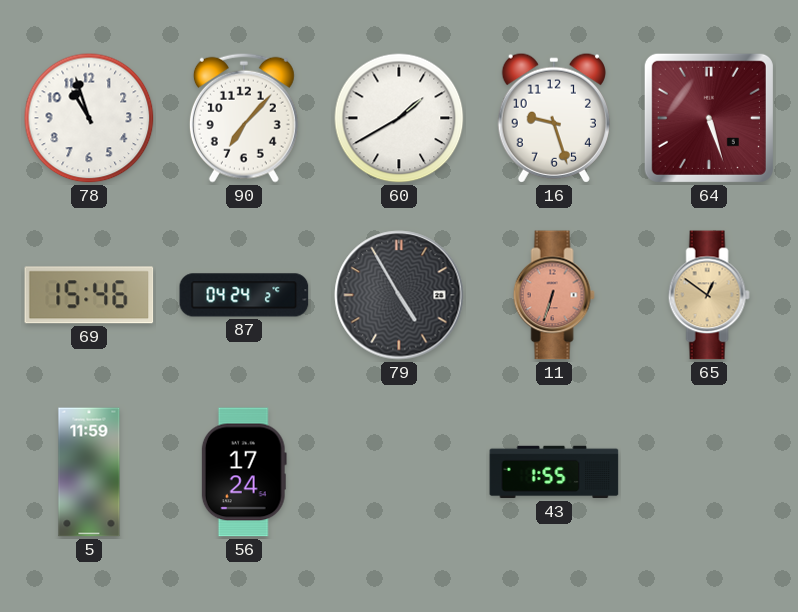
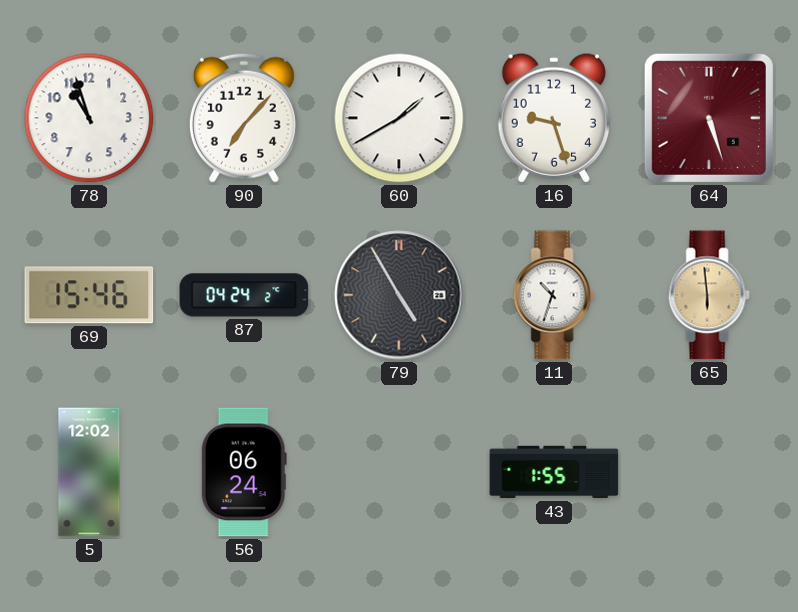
11: 6:33 -> 10:33
11 dial: salmon -> white
65: 12:51 -> 5:59
5: 11:59 -> 12:02
56: 17:24 -> 06:24
